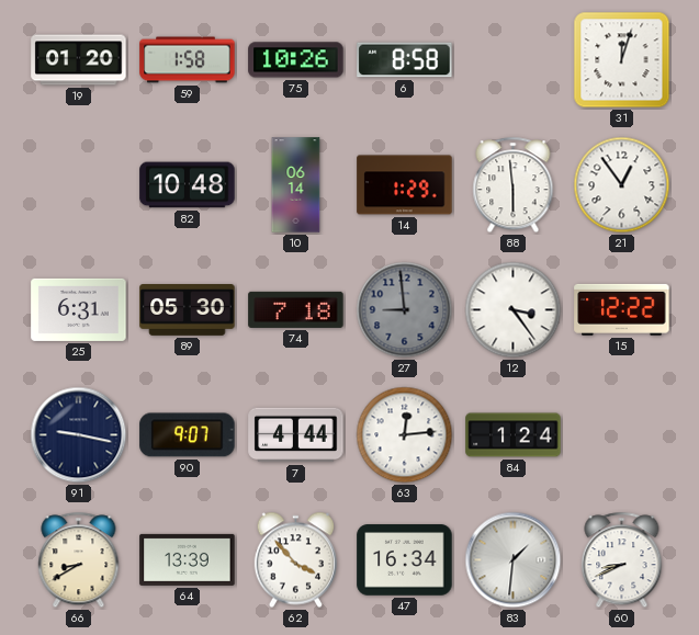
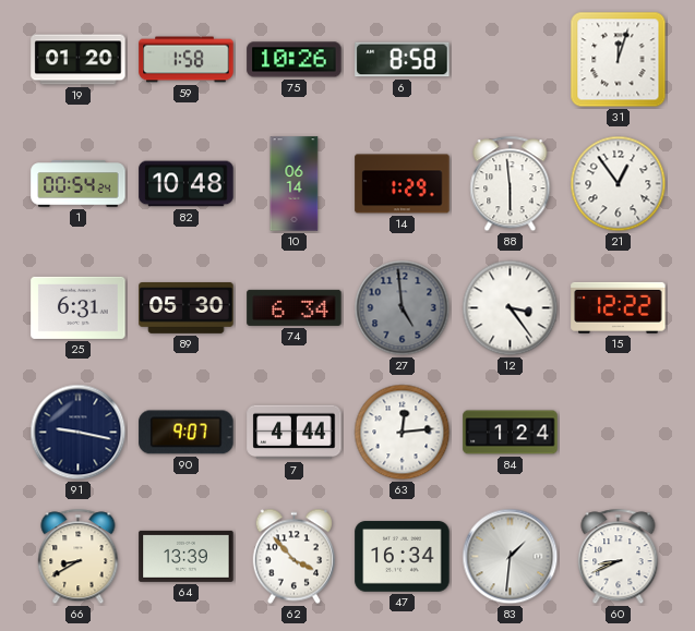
1: none -> 00:54
74: 7:18 -> 6:34
27: 8:59 -> 4:59
